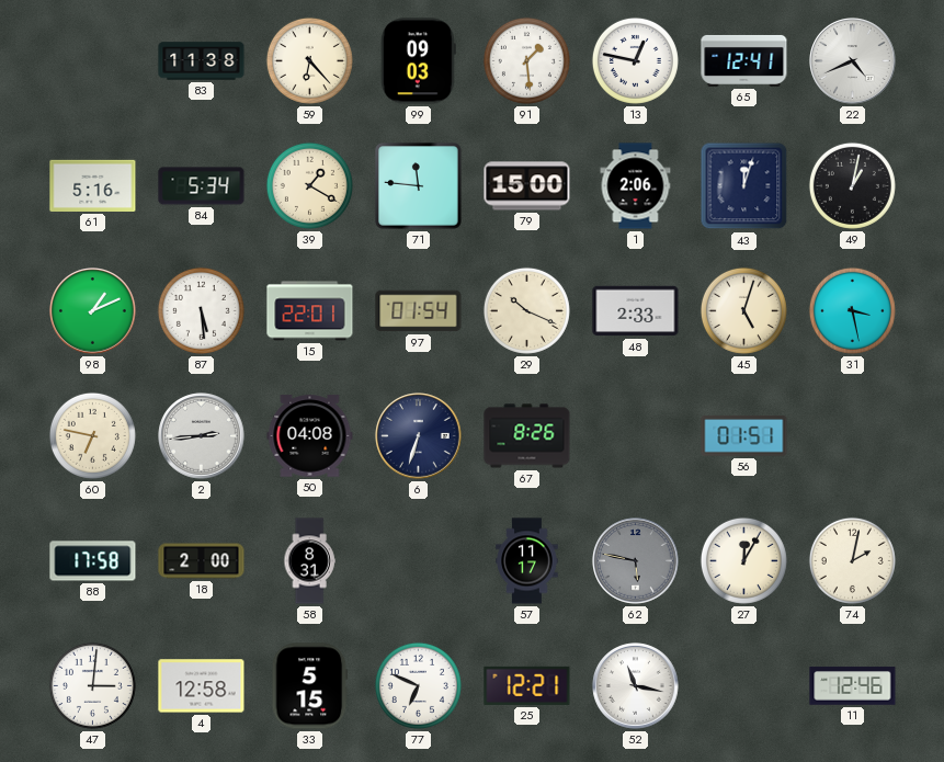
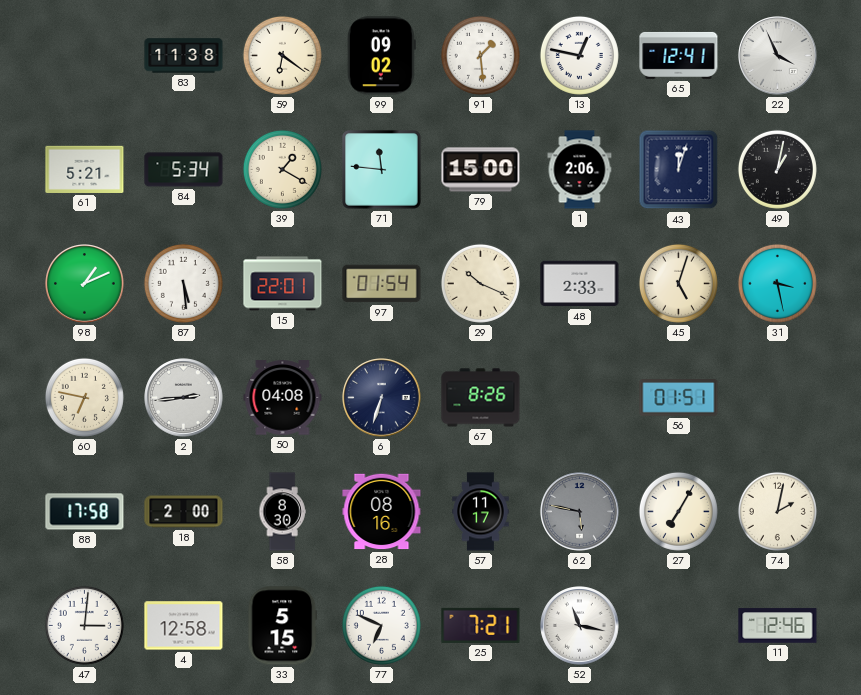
59: 6:23 -> 6:21
99: 09:03 -> 09:02
22: 4:41 -> 3:56
61: 5:16 -> 5:21
58: 8:31 -> 8:30
28: none -> 08:16
27: 12:05 -> 7:05
25: 12:21 -> 7:21
